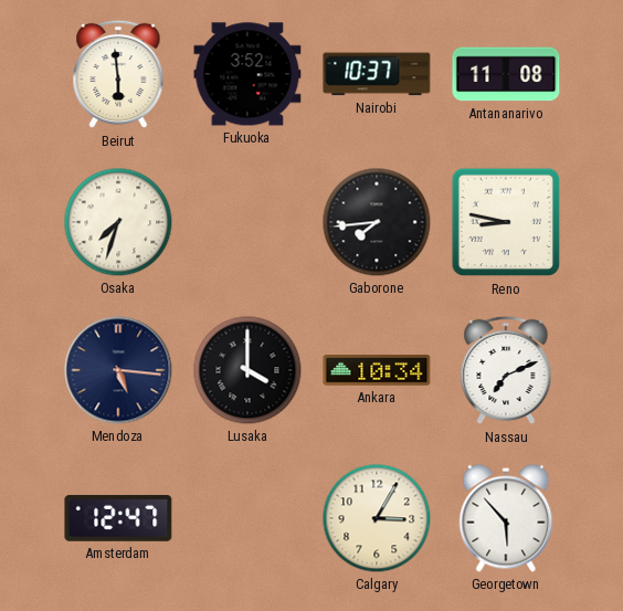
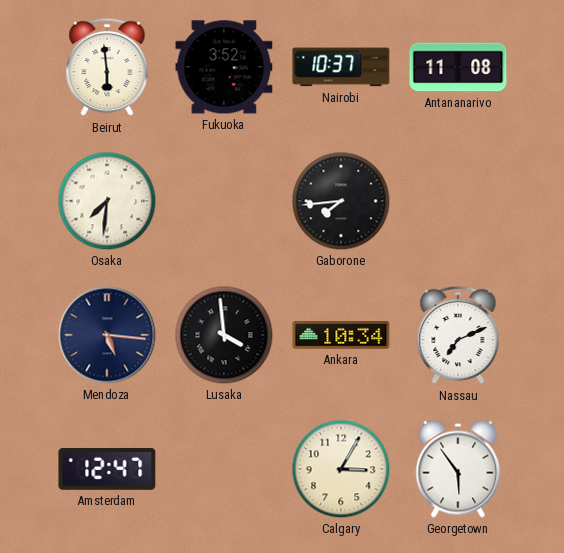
Osaka: 7:33 -> 7:31
Reno: 8:47 -> none
Lusaka: 4:00 -> 3:59
Georgetown: 5:53 -> 5:54
